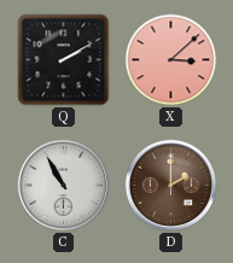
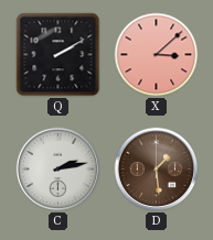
C: 10:55 -> 2:13
D: 2:00 -> 1:29
